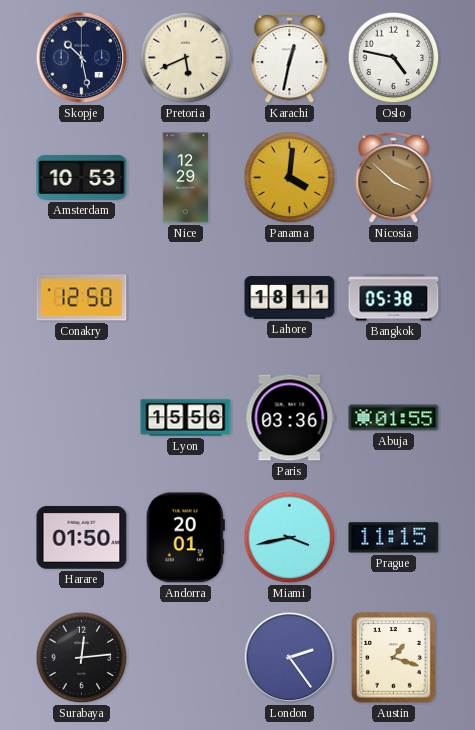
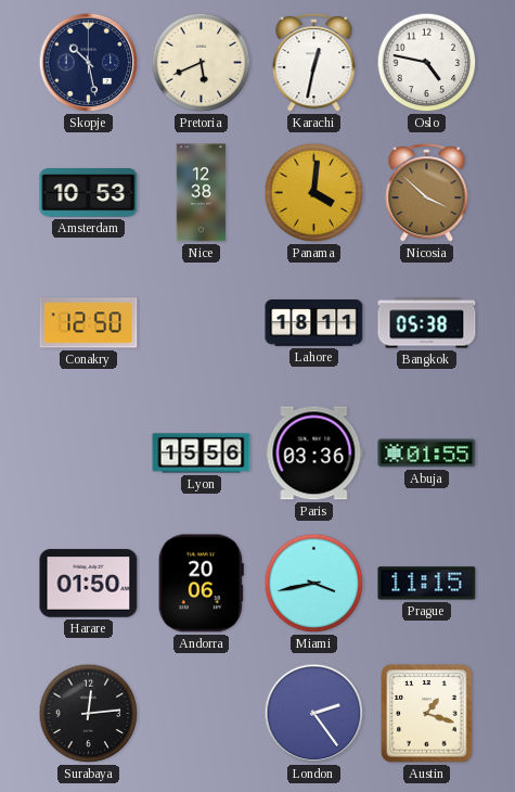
Nice: 12:29 -> 12:38
Andorra: 20:01 -> 20:06
